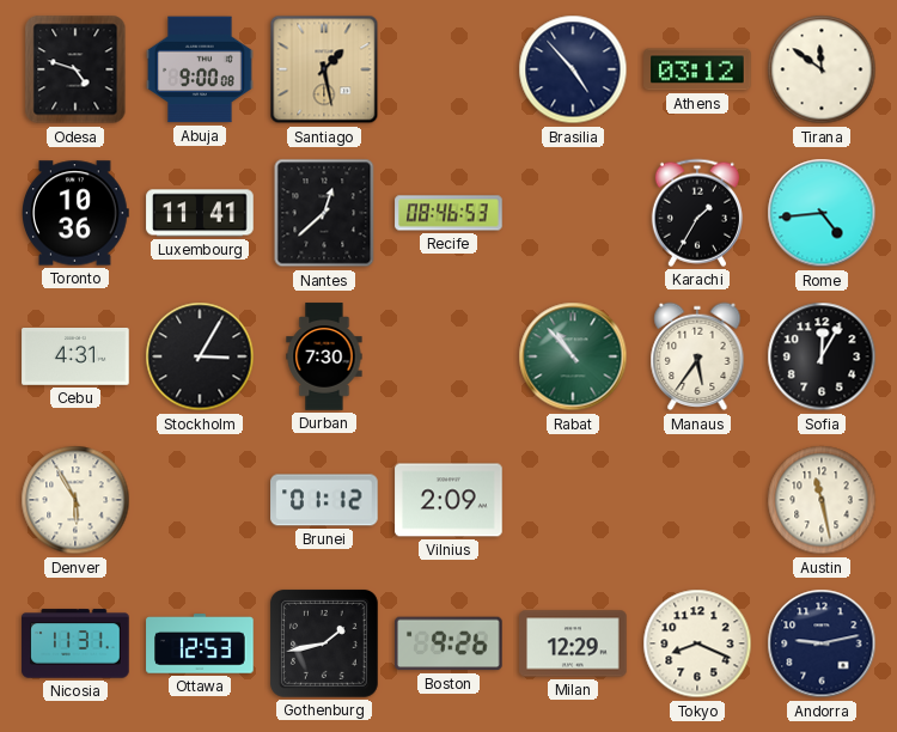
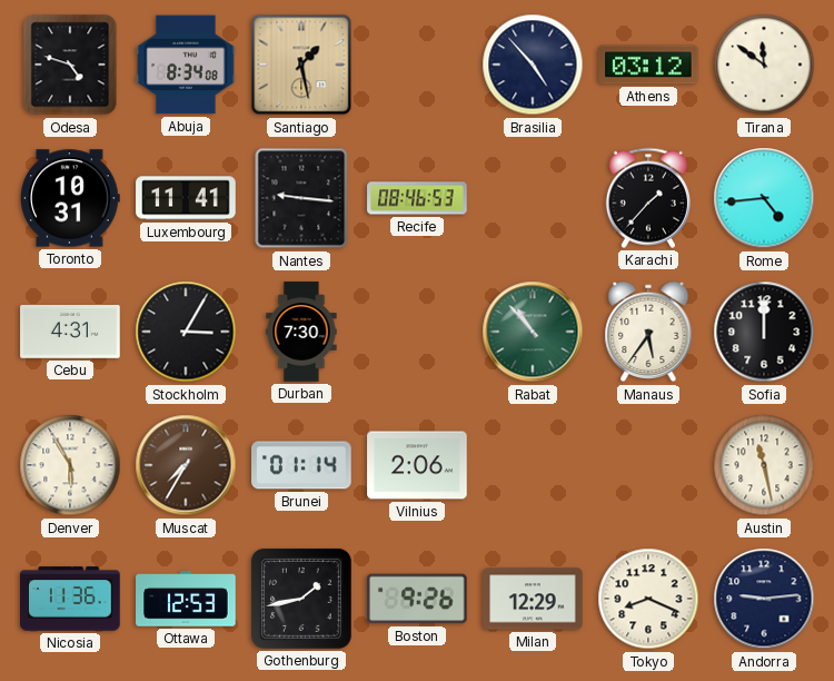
Abuja: 9:00 -> 8:34
Toronto: 10:36 -> 10:31
Nantes: 12:38 -> 9:16
Karachi: 1:35 -> 1:37
Sofia: 12:05 -> 12:00
Muscat: none -> 7:35
Brunei: 01:12 -> 01:14
Vilnius: 2:09 -> 2:06
Nicosia: 11:31 -> 11:36
Andorra: 9:13 -> 9:14
